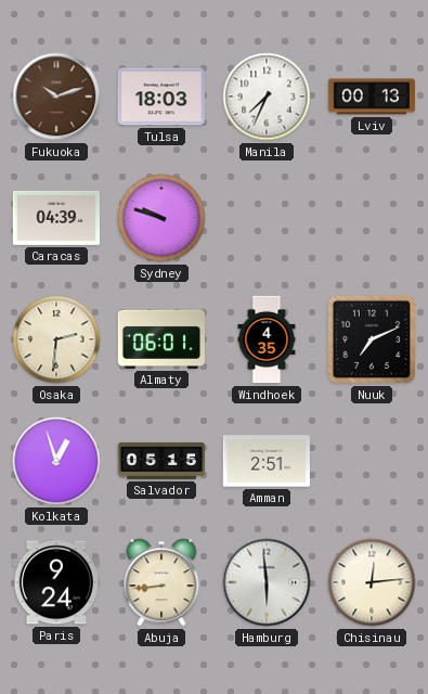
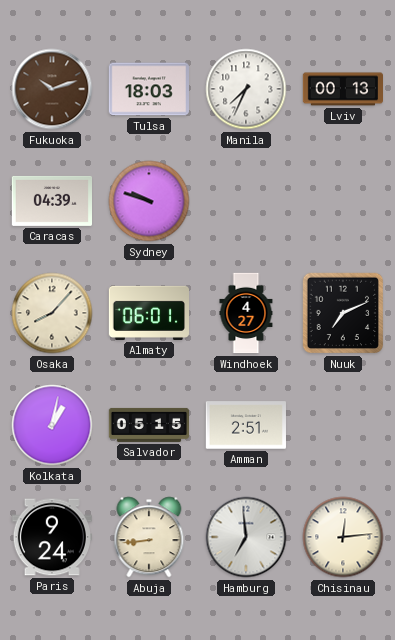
Osaka: 2:31 -> 8:07
Windhoek: 4:35 -> 4:27
Kolkata: 12:57 -> 1:02
Hamburg: 5:59 -> 6:59
